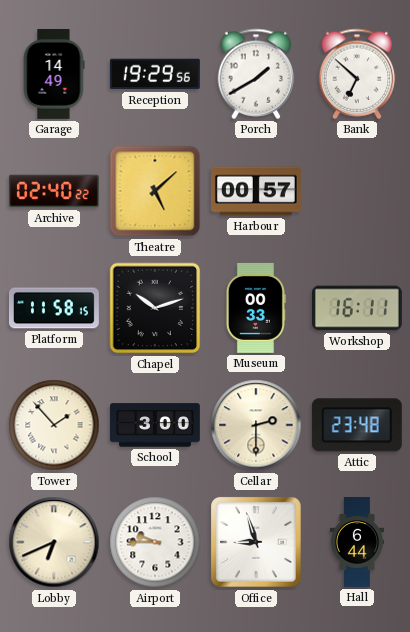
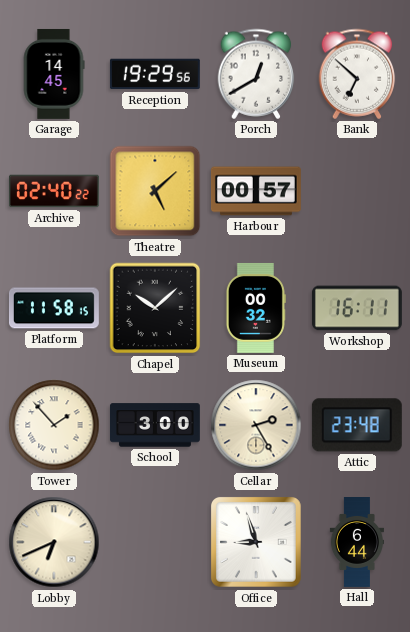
Garage: 14:49 -> 14:45
Porch: 1:40 -> 12:40
Chapel: 10:12 -> 10:08
Museum: 00:33 -> 00:32
Cellar: 2:30 -> 2:25
Airport: 9:45 -> none
